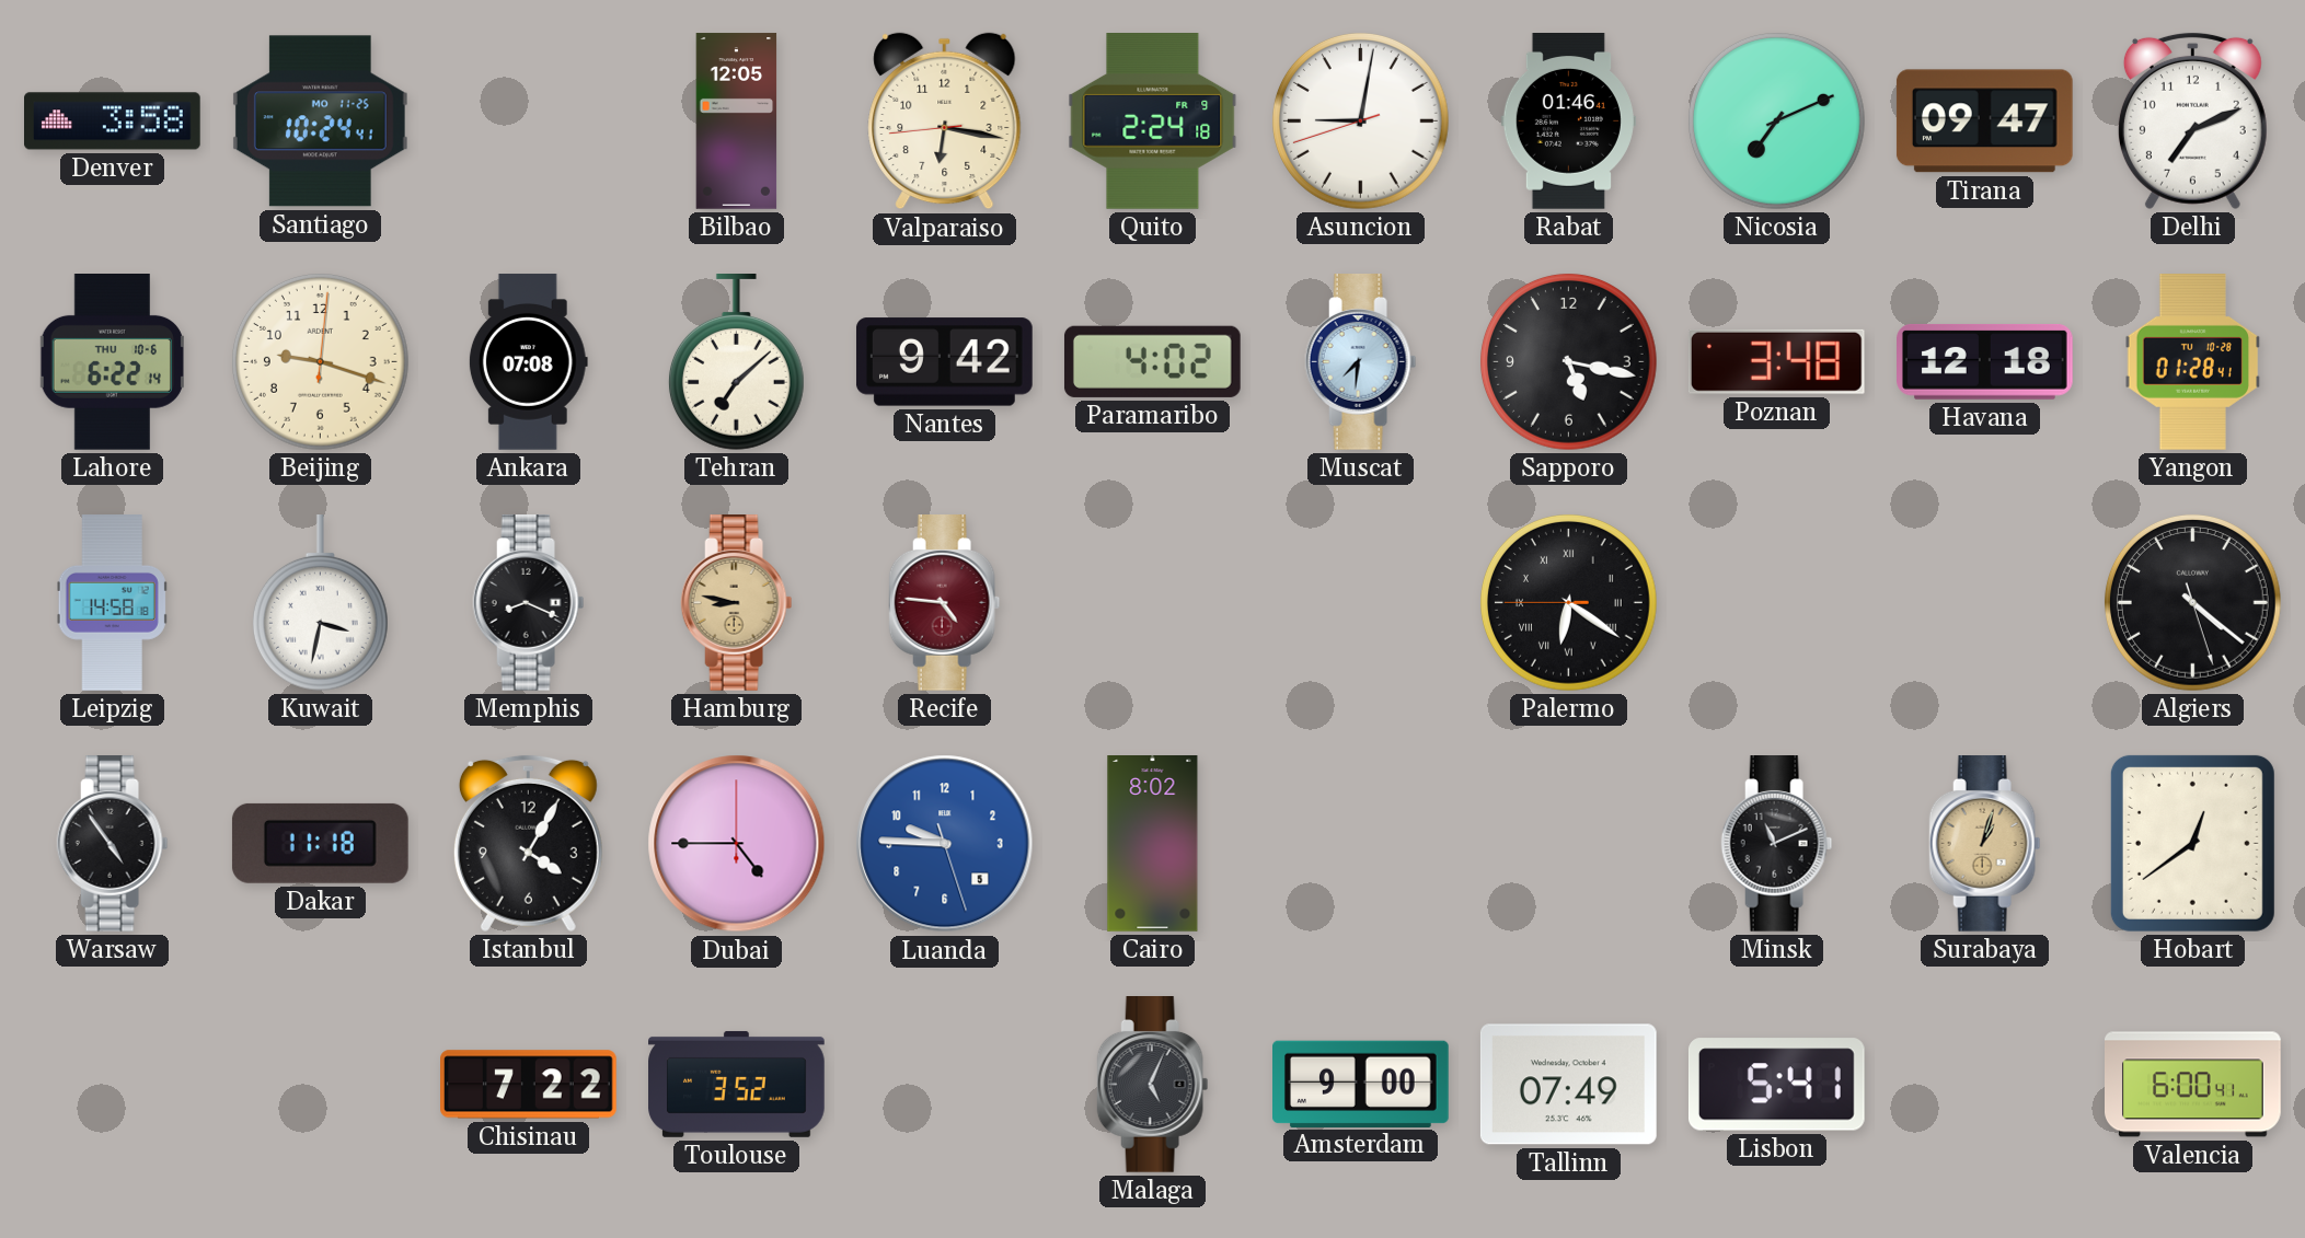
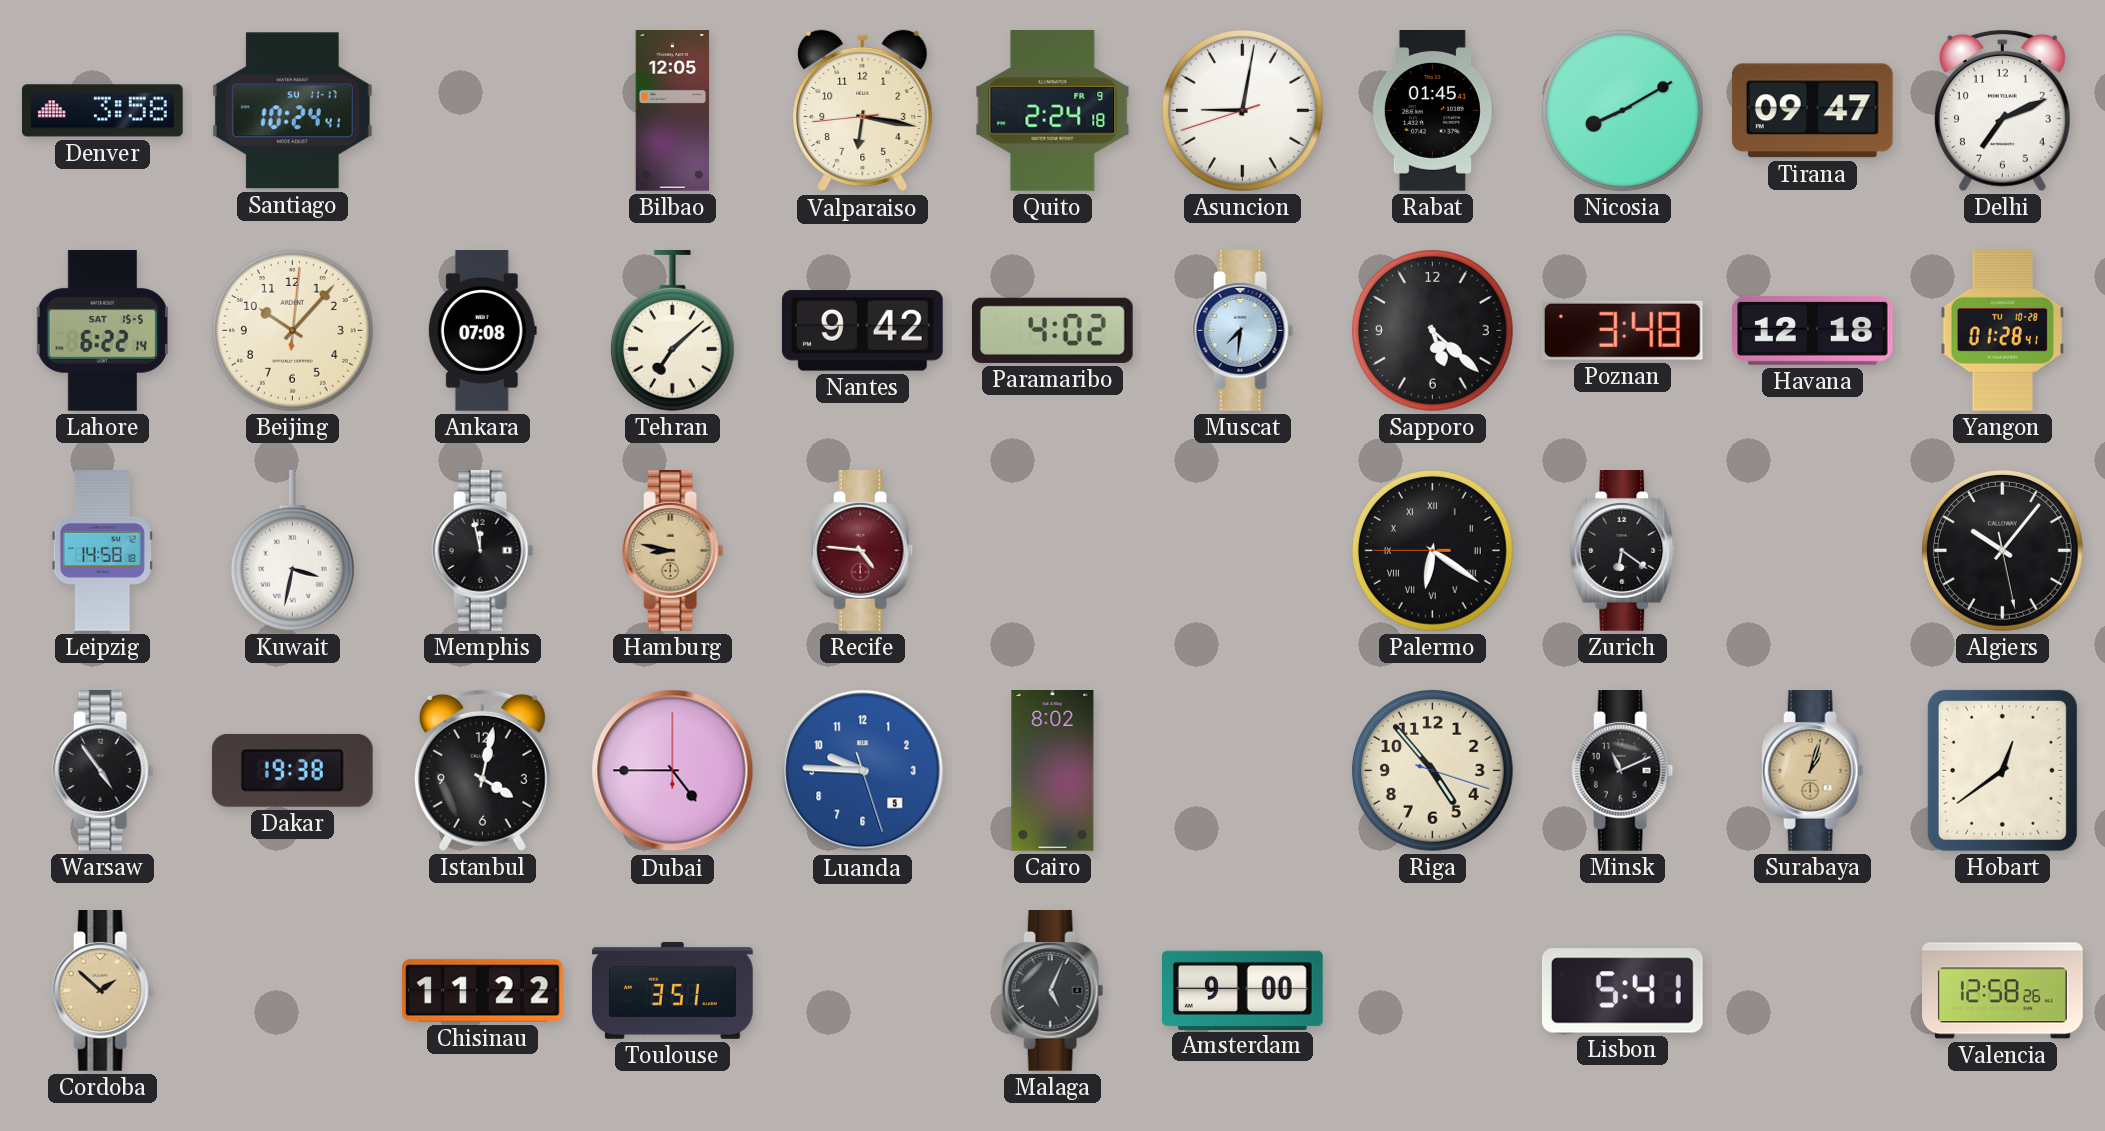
Santiago date: MO 11-25 -> SU 11-17
Rabat: 01:46 -> 01:45
Nicosia: 7:11 -> 8:10
Lahore date: THU 10-6 -> SAT 15-5
Beijing: 9:18 -> 10:07
Sapporo: 5:17 -> 5:22
Memphis: 8:19 -> 11:58
Zurich: none -> 6:21
Algiers: 4:21 -> 10:06
Dakar: 11:18 -> 19:38
Istanbul: 4:05 -> 4:02
Riga: none -> 4:53
Cordoba: none -> 1:52
Chisinau: 7:22 -> 11:22
Toulouse: 3:52 -> 3:51
Tallinn: 07:49 -> none
Valencia: 6:00 -> 12:58
